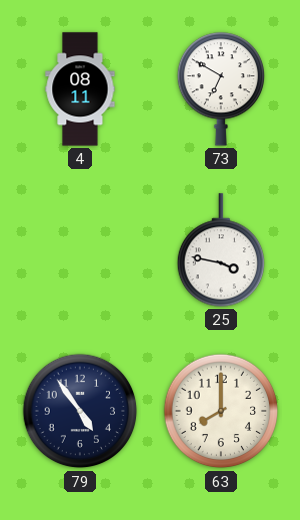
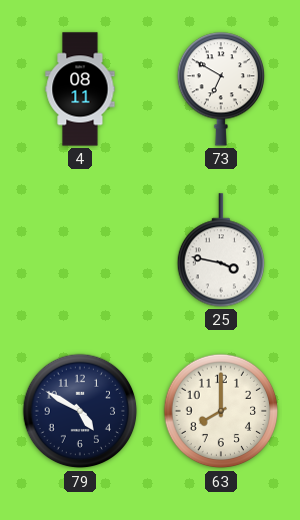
79: 4:54 -> 4:50
